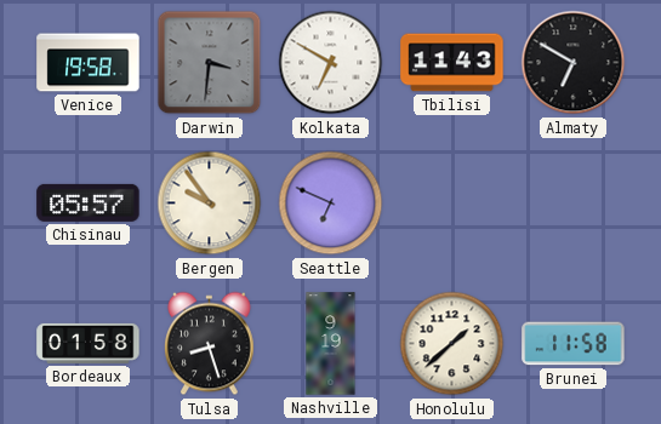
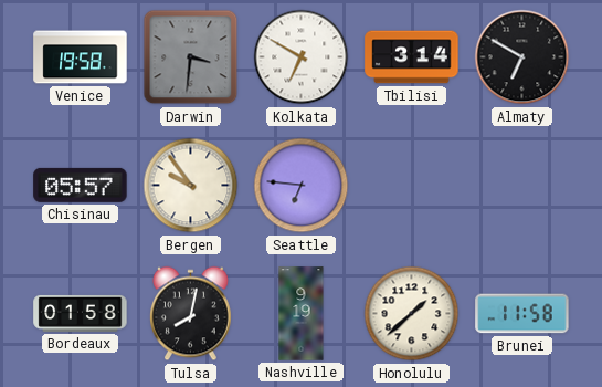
Tbilisi: 11:43 -> 3:14
Seattle: 6:49 -> 6:46
Tulsa: 8:27 -> 8:02
